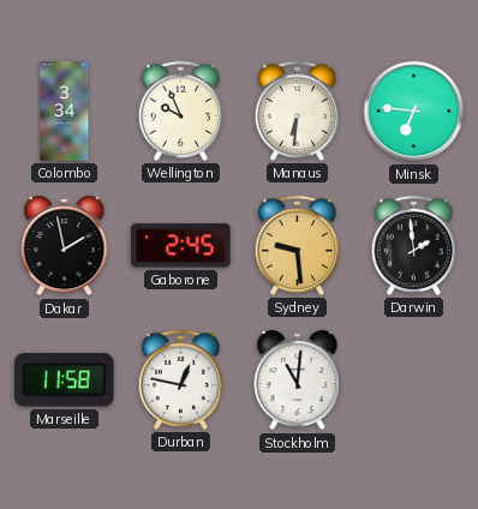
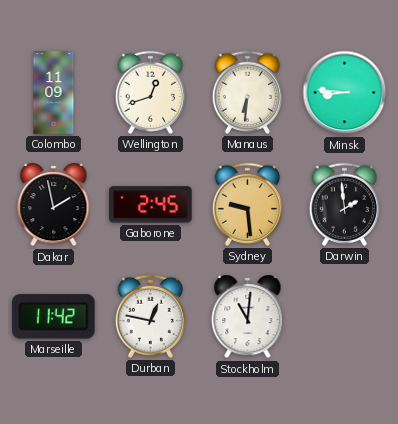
Colombo: 3:34 -> 11:09
Wellington: 9:56 -> 12:42
Minsk: 6:46 -> 8:46
Marseille: 11:58 -> 11:42
